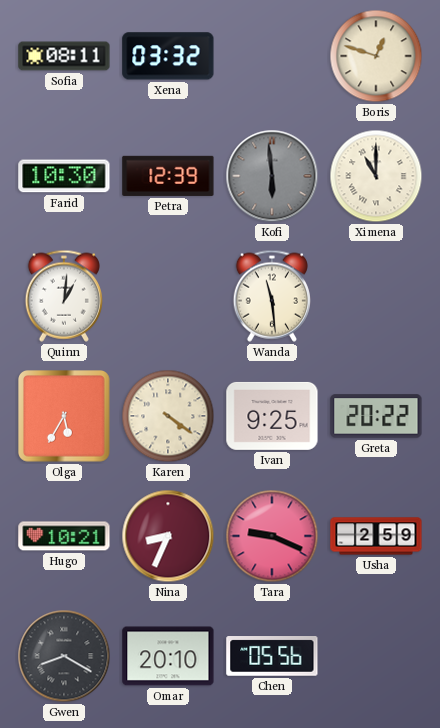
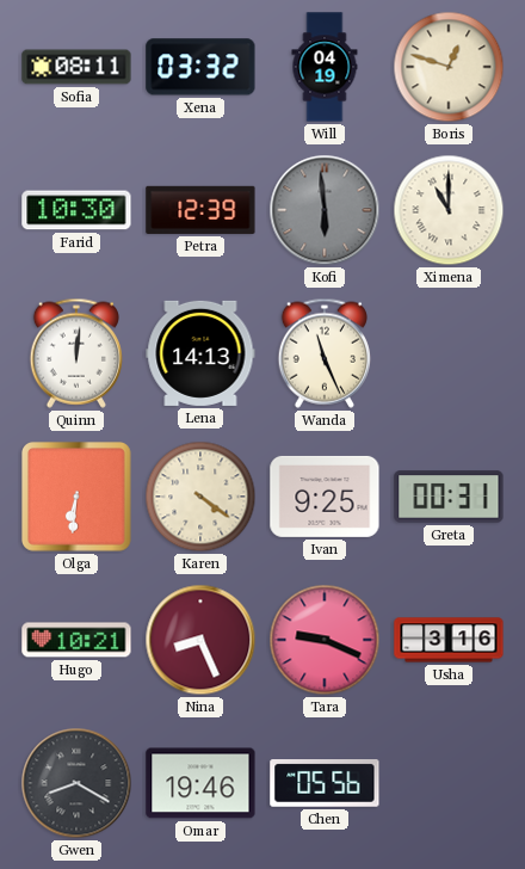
Will: none -> 04:19
Quinn: 1:01 -> 12:01
Lena: none -> 14:13
Wanda: 11:29 -> 11:26
Olga: 5:35 -> 6:31
Greta: 20:22 -> 00:31
Nina: 8:34 -> 8:26
Usha: 2:59 -> 3:16
Omar: 20:10 -> 19:46
